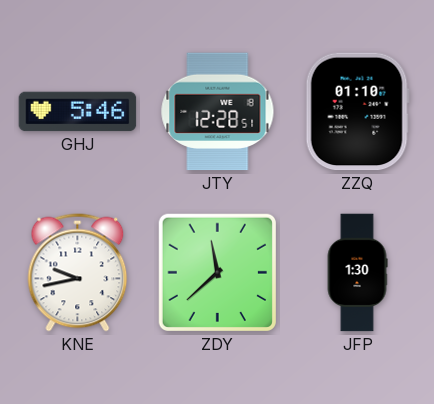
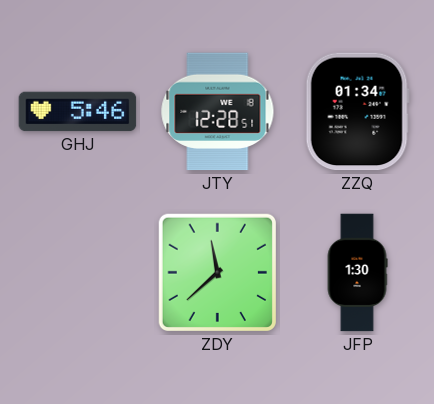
ZZQ: 01:10 -> 01:34
KNE: 9:43 -> none
